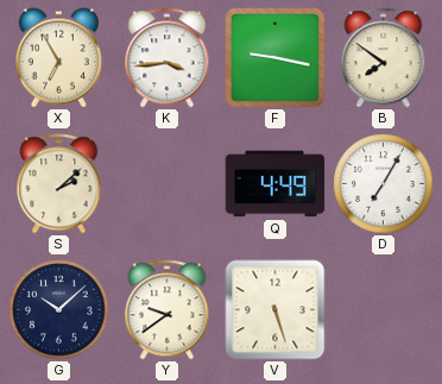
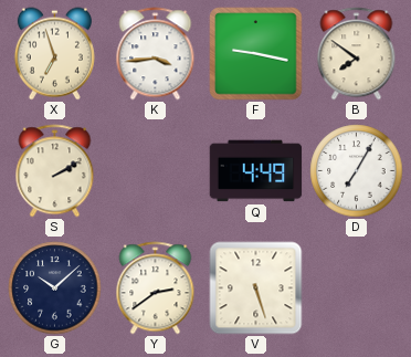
X: 6:55 -> 6:57
S: 2:08 -> 2:10
Y: 9:39 -> 2:39
